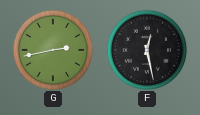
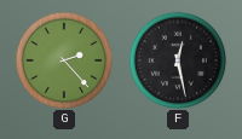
G: 2:43 -> 2:23
